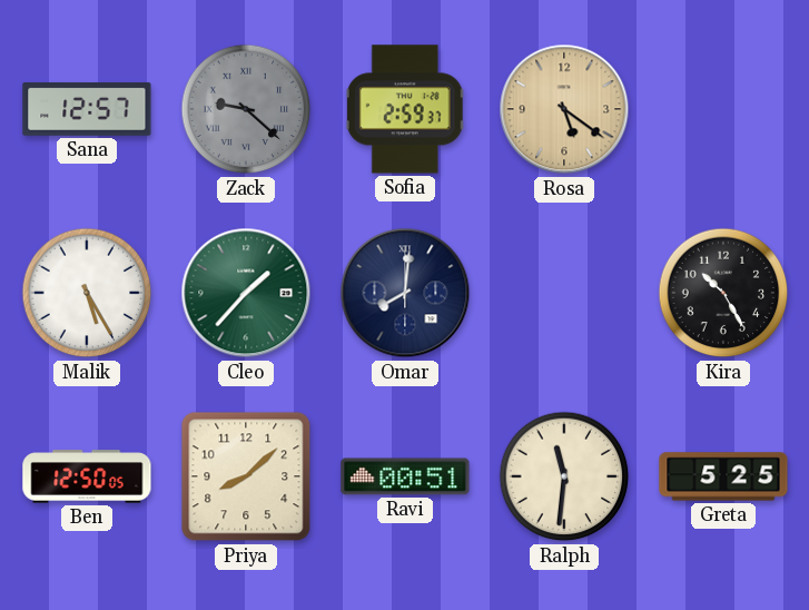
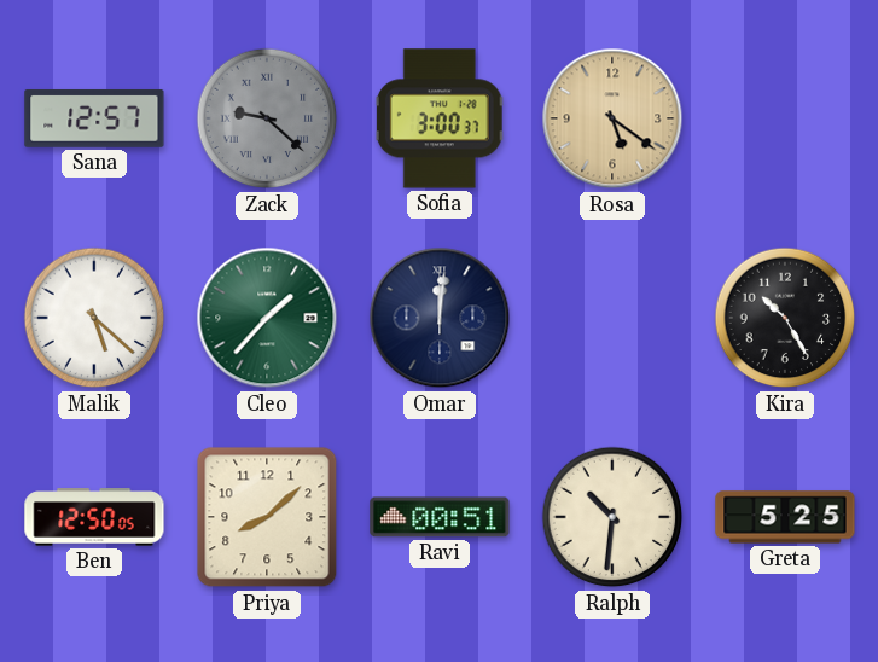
Sofia: 2:59 -> 3:00
Malik: 5:25 -> 5:22
Omar: 8:01 -> 12:01
Ralph: 11:31 -> 10:31
